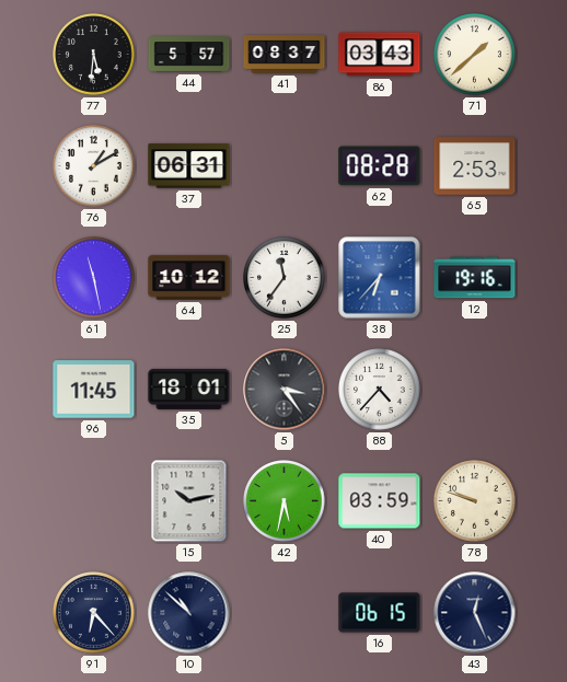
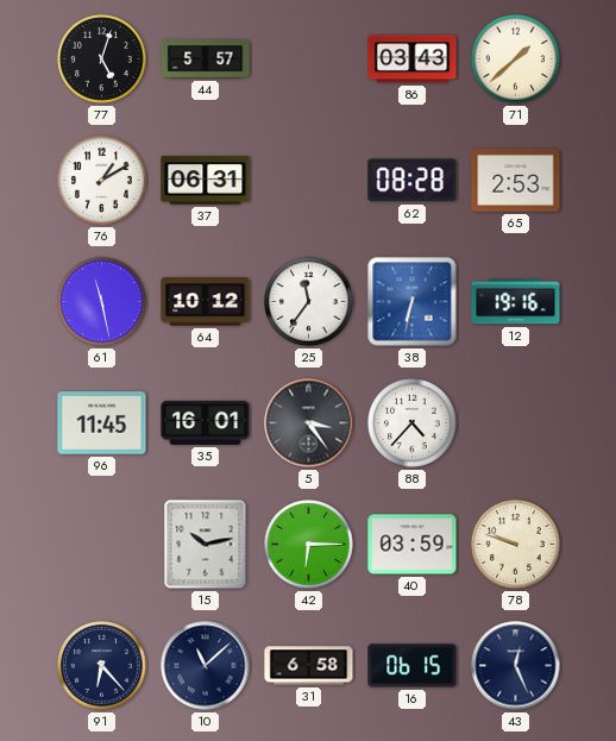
77: 5:31 -> 5:03
41: 08:37 -> none
38: 6:37 -> 6:32
35: 18:01 -> 16:01
42: 5:32 -> 6:15
10: 10:52 -> 11:08
31: none -> 6:58
